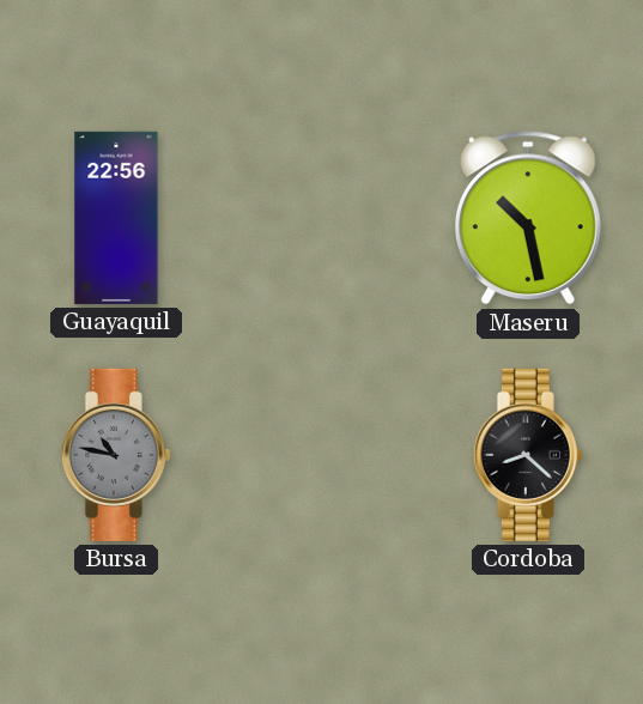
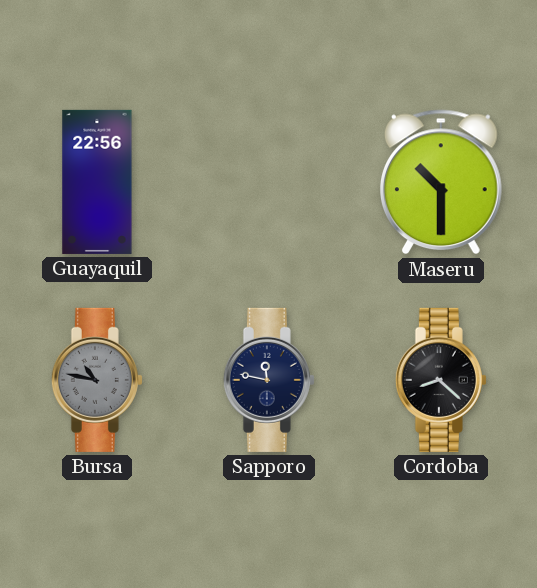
Maseru: 10:28 -> 10:30
Sapporo: none -> 11:47
